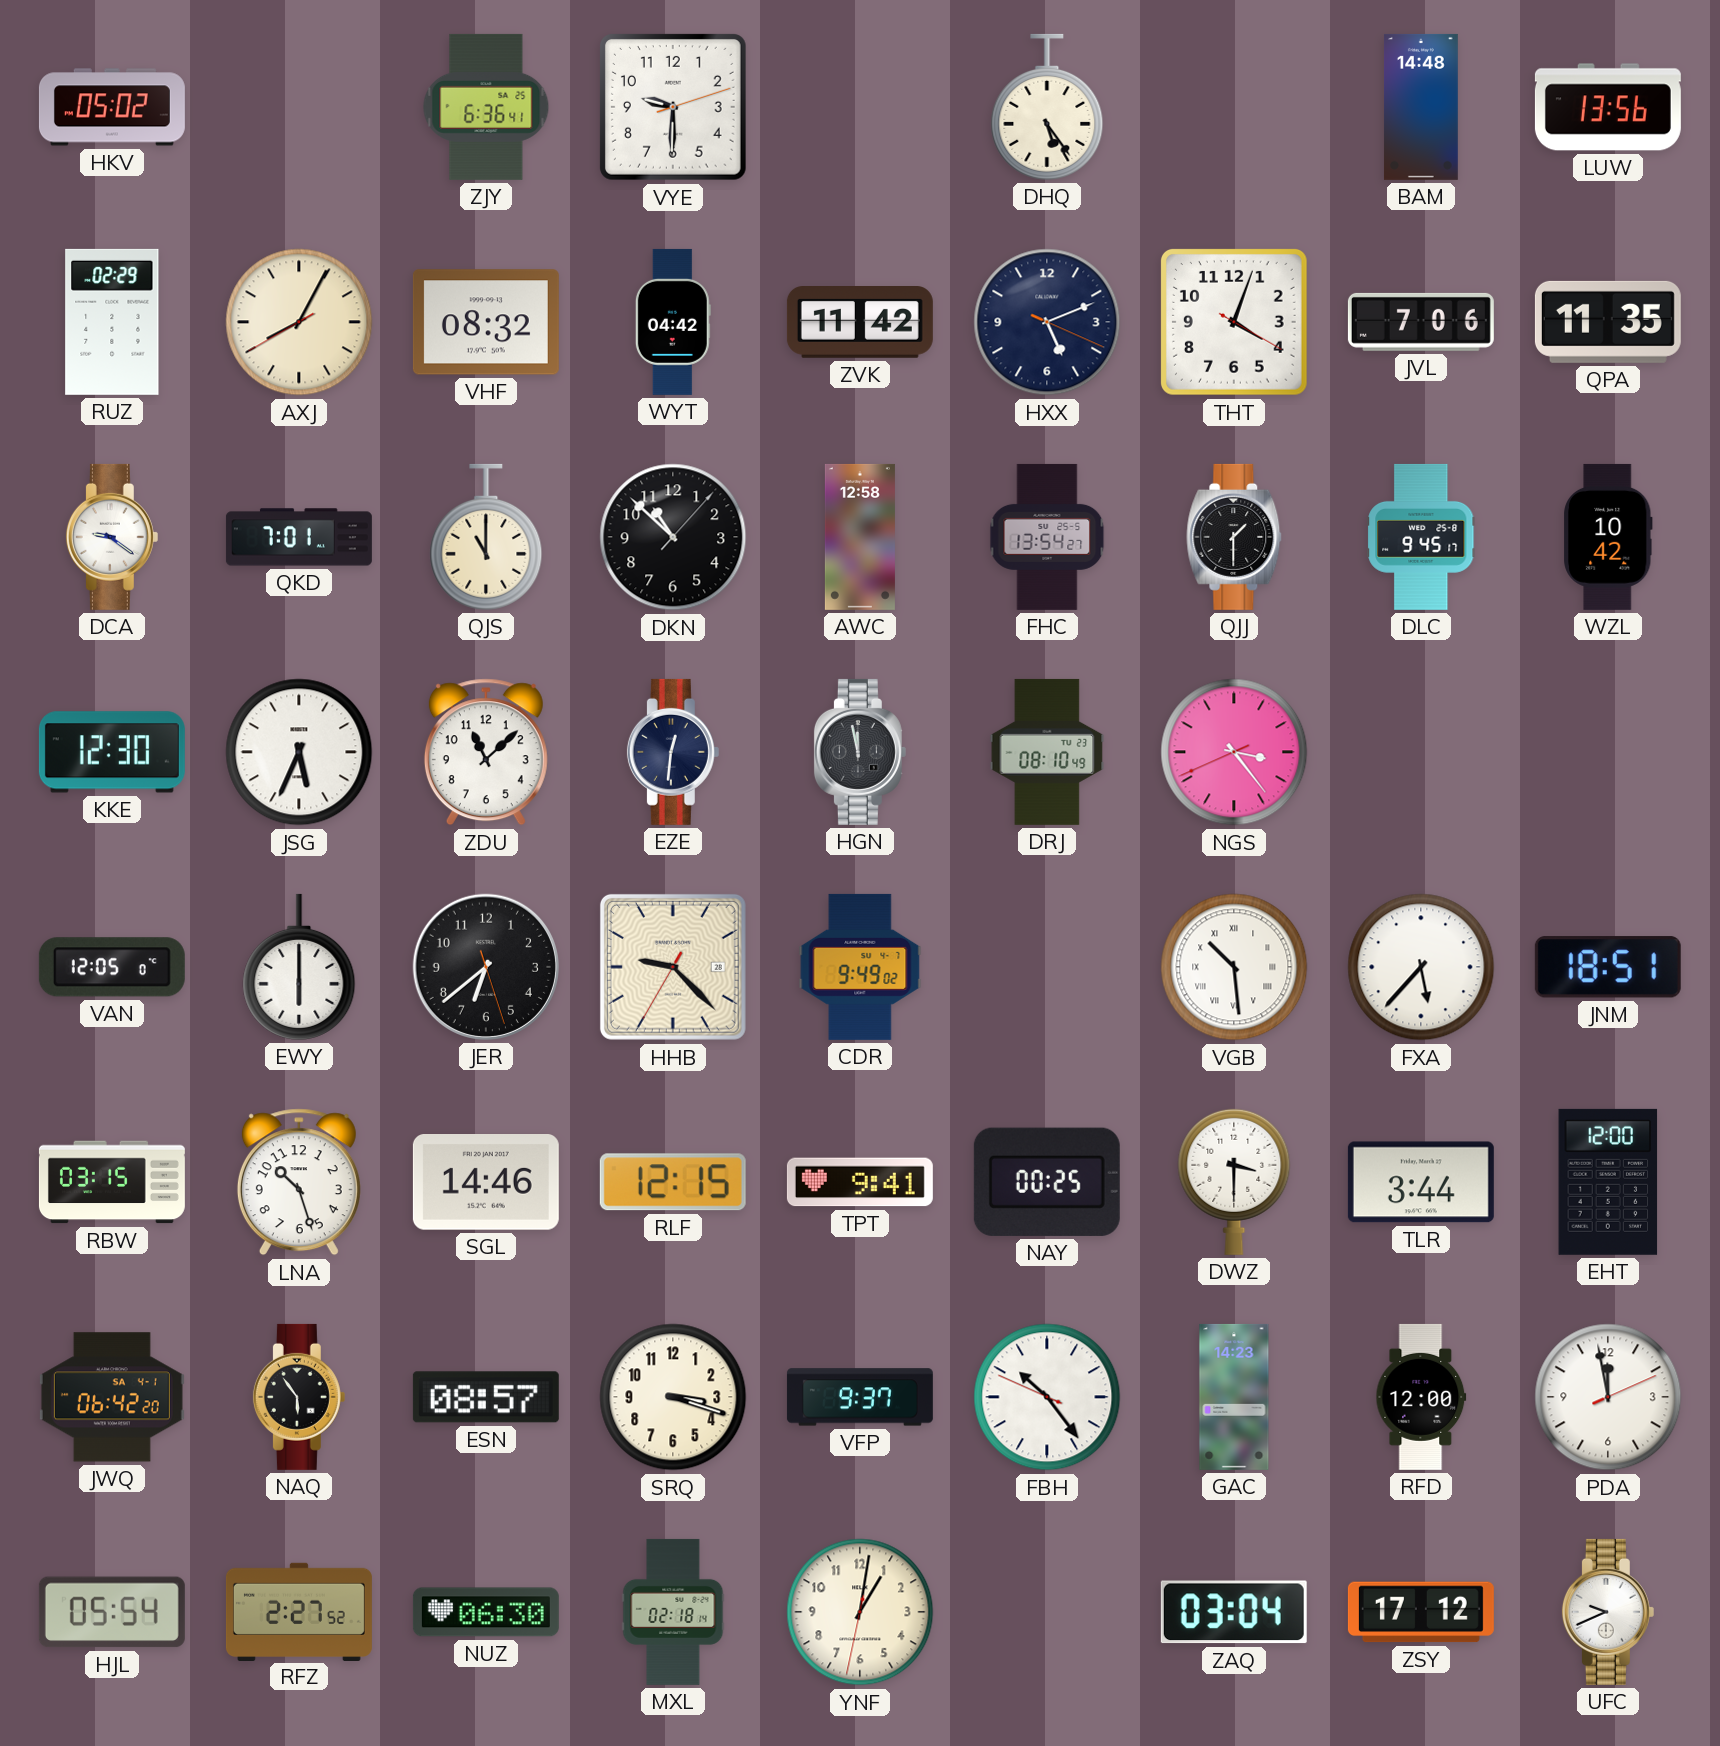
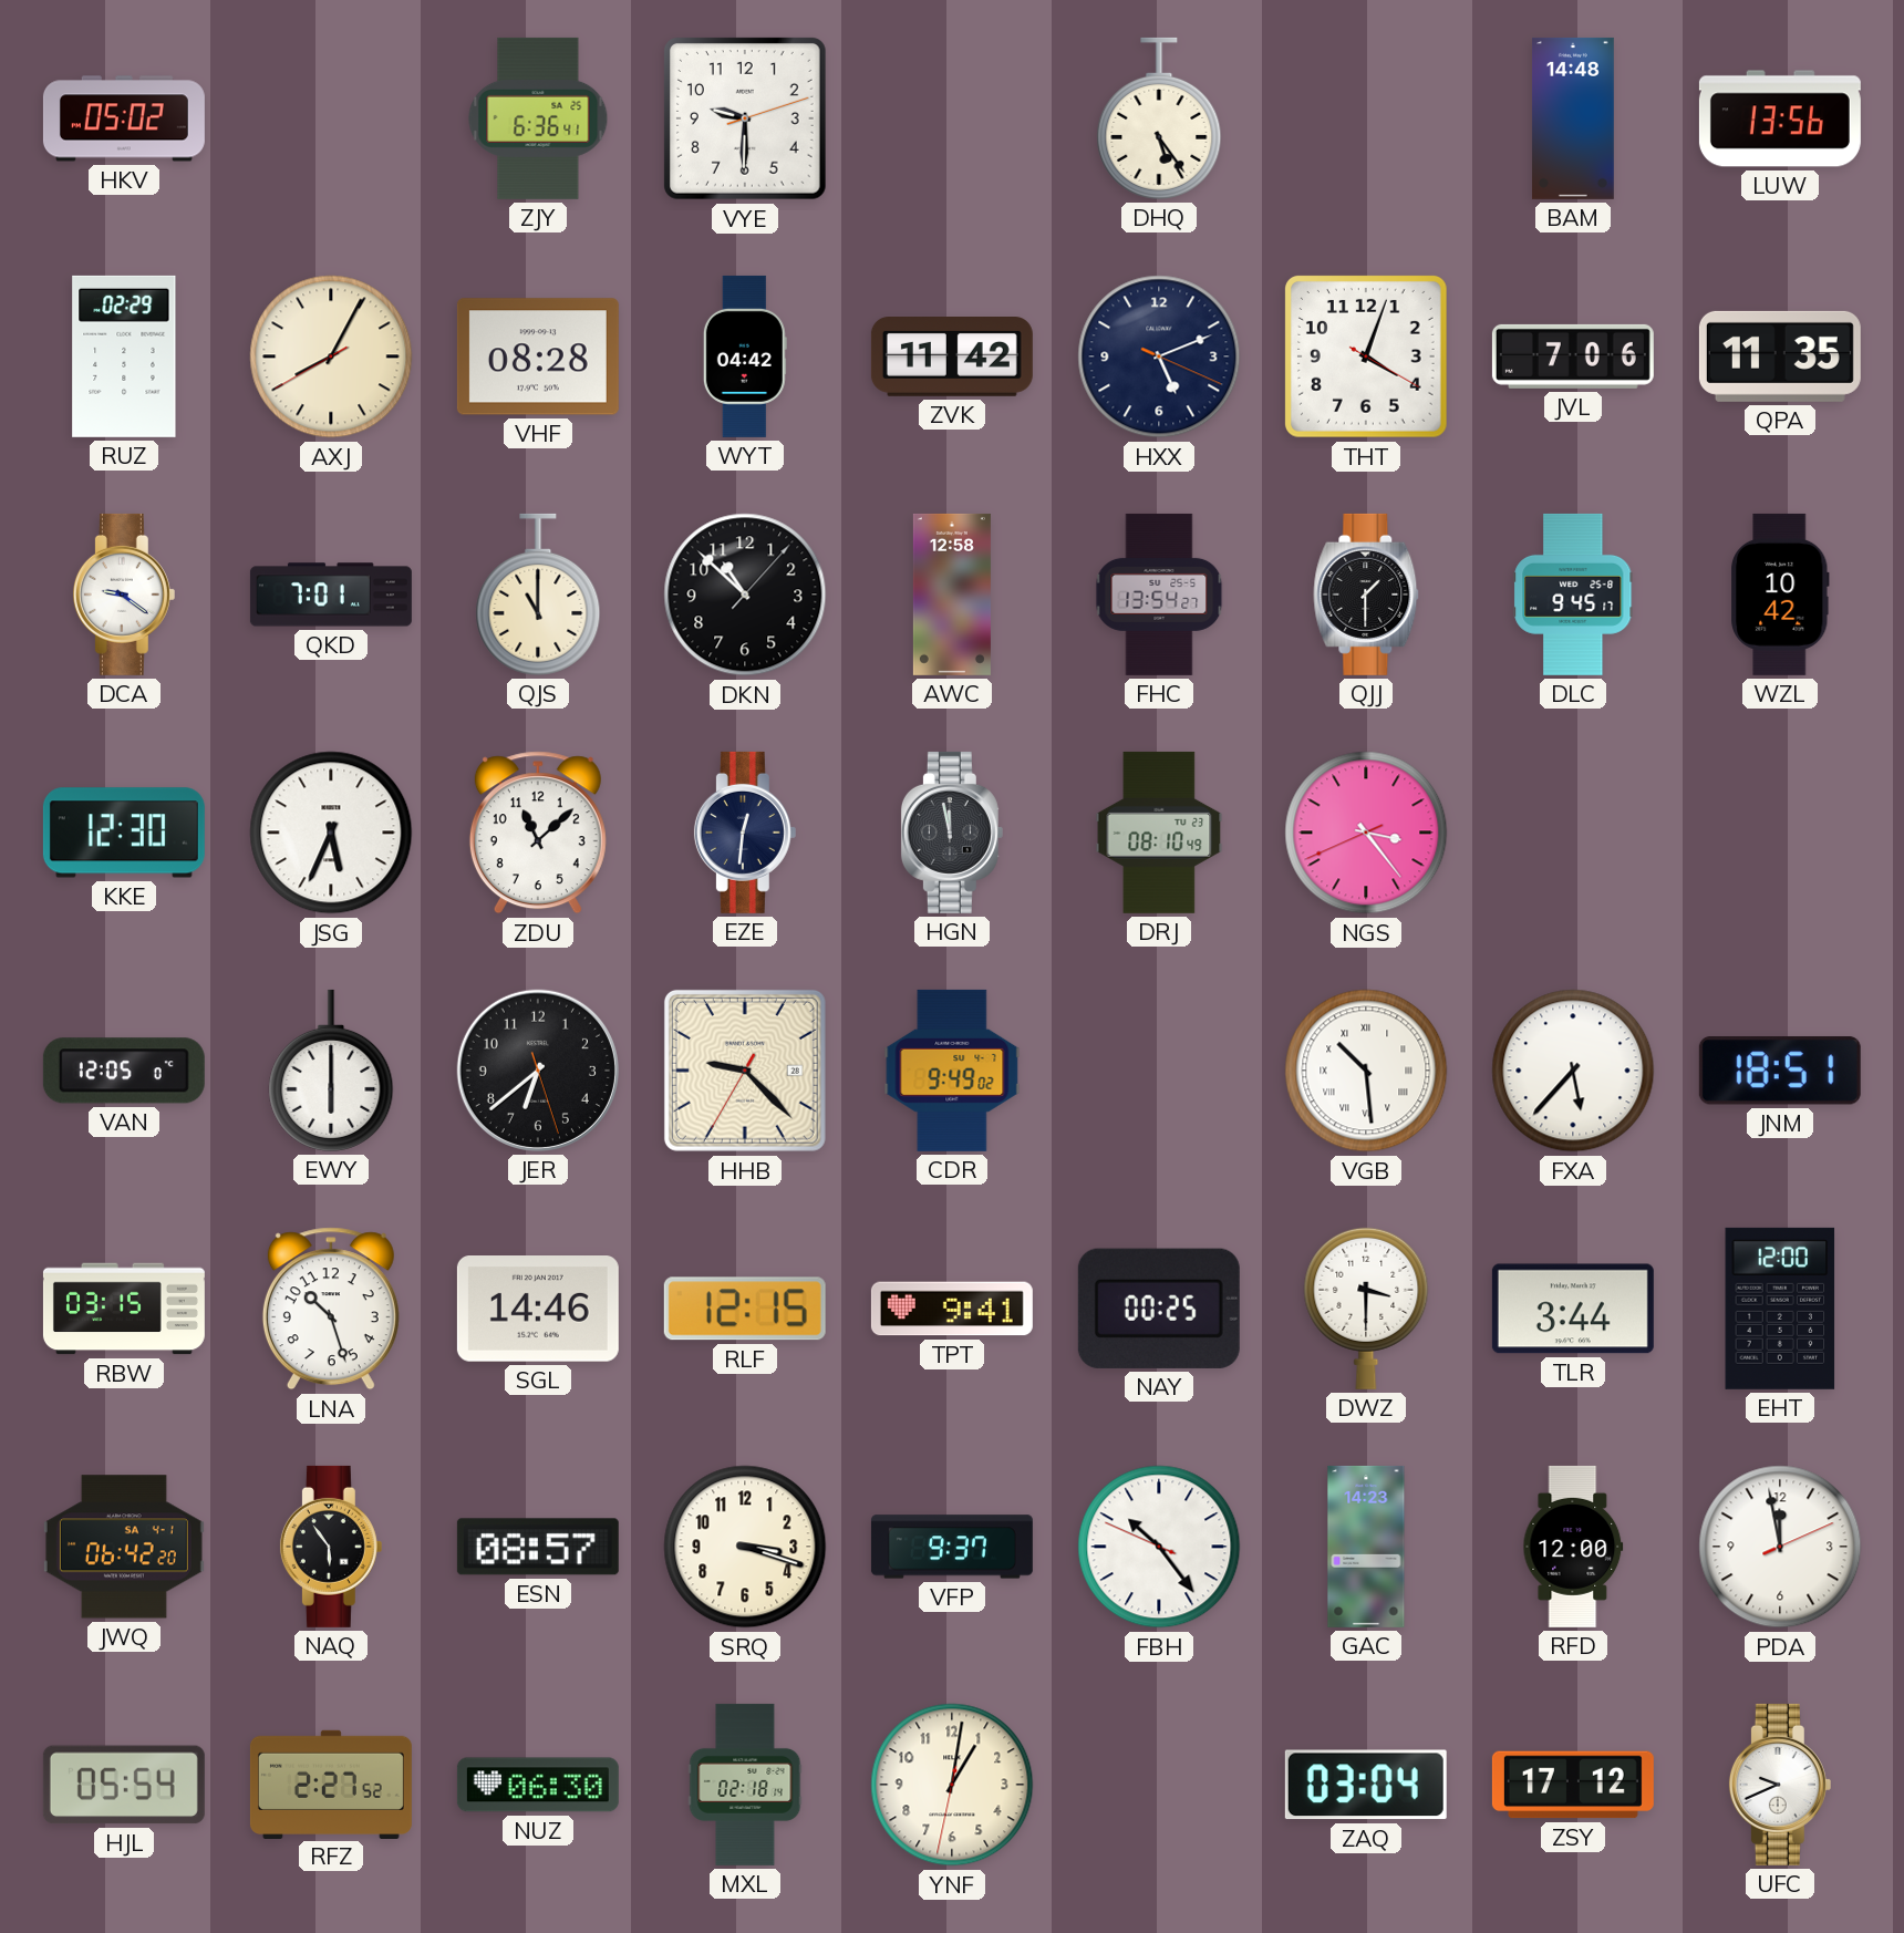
VHF: 08:32 -> 08:28
